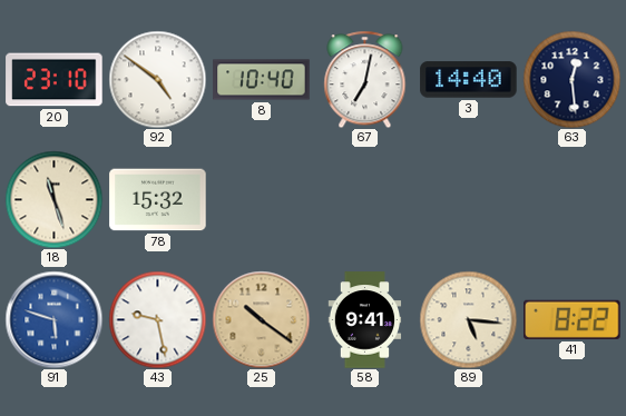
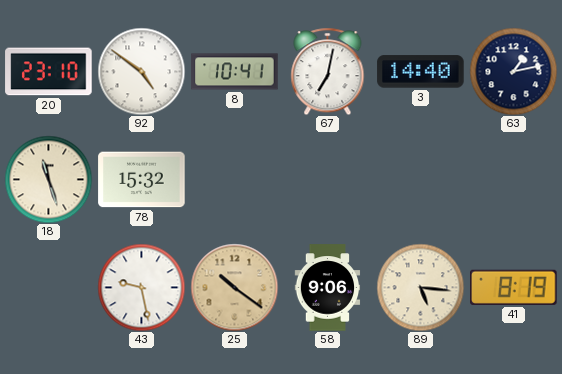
8: 10:40 -> 10:41
63: 12:29 -> 1:13
91: 5:48 -> none
58: 9:41 -> 9:06
41: 8:22 -> 8:19
